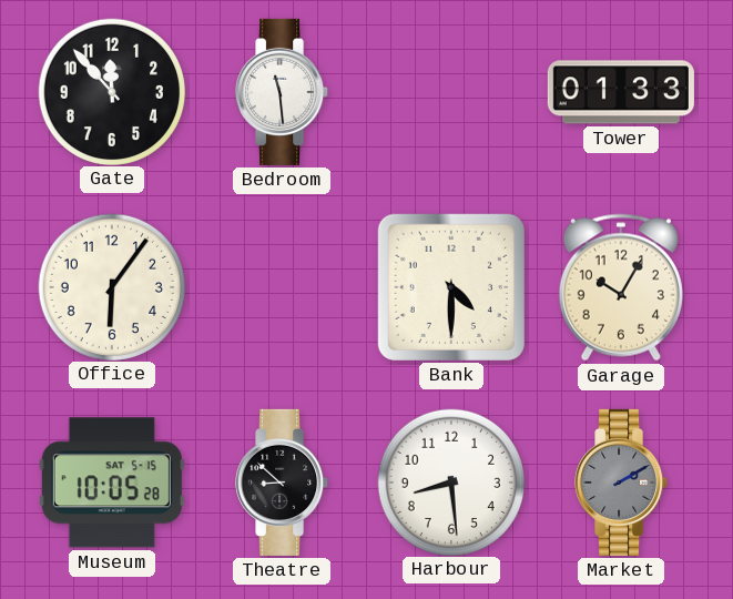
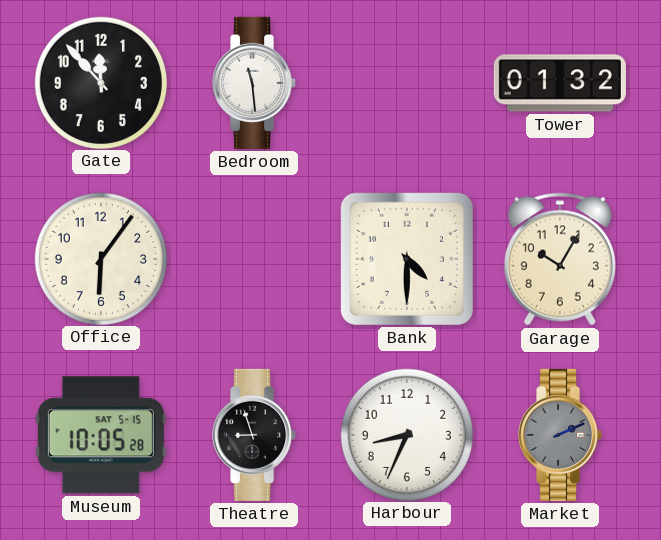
Tower: 01:33 -> 01:32
Theatre: 8:52 -> 8:57
Harbour: 8:29 -> 8:34
Market: 2:10 -> 2:11
